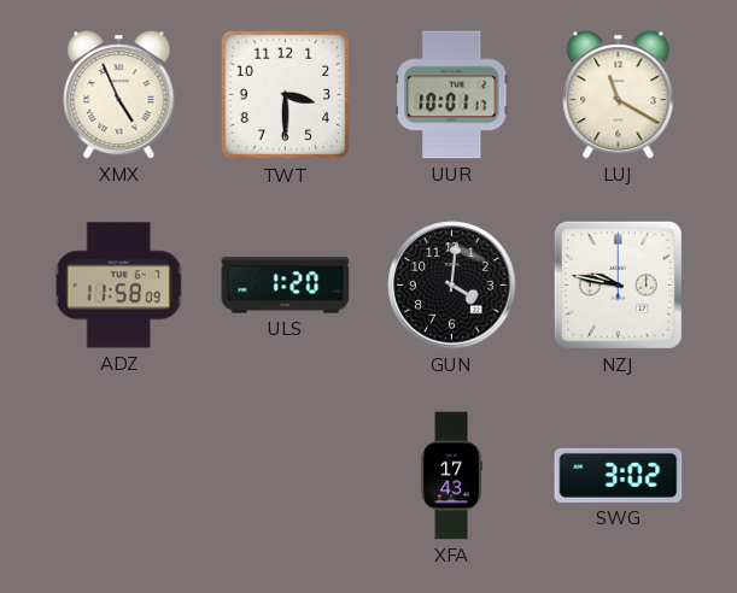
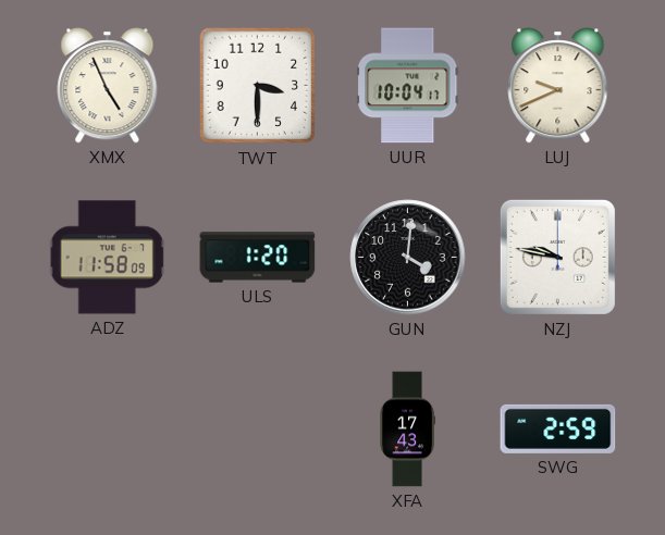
UUR: 10:01 -> 10:04
LUJ: 11:20 -> 9:41
SWG: 3:02 -> 2:59
